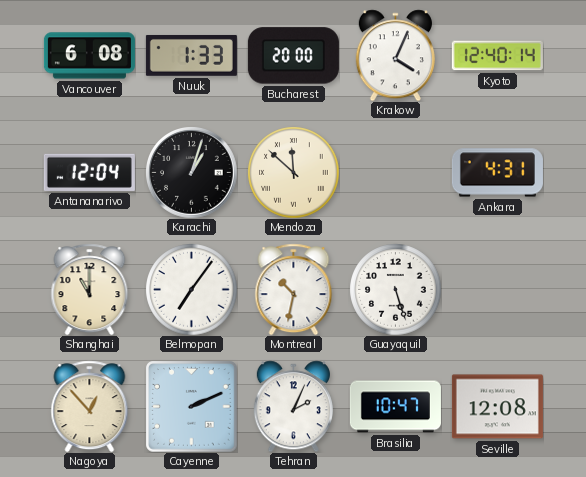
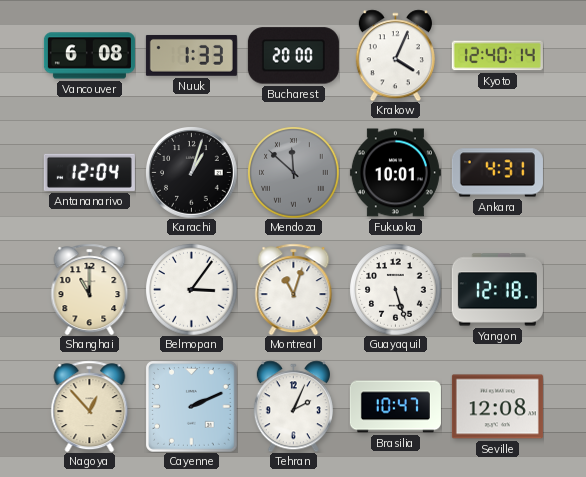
Mendoza dial: cream -> grey
Fukuoka: none -> 10:01
Belmopan: 7:06 -> 3:06
Montreal: 10:32 -> 11:03
Yangon: none -> 12:18
